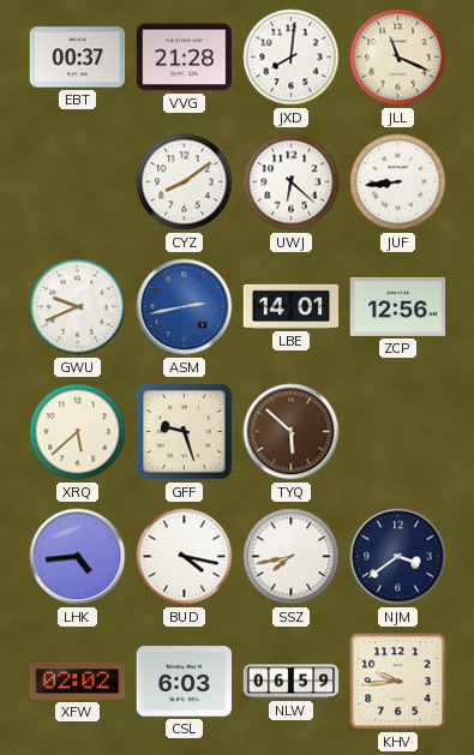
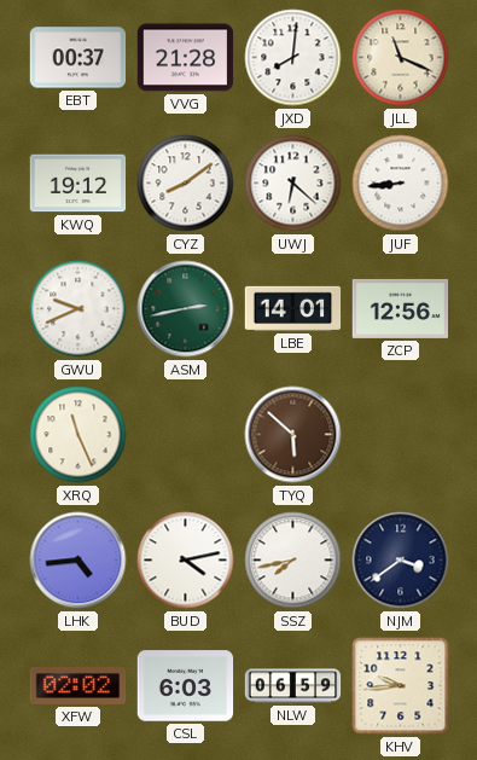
KWQ: none -> 19:12
ASM dial: blue -> green
XRQ: 5:38 -> 11:26
GFF: 9:27 -> none
BUD: 4:17 -> 4:13
